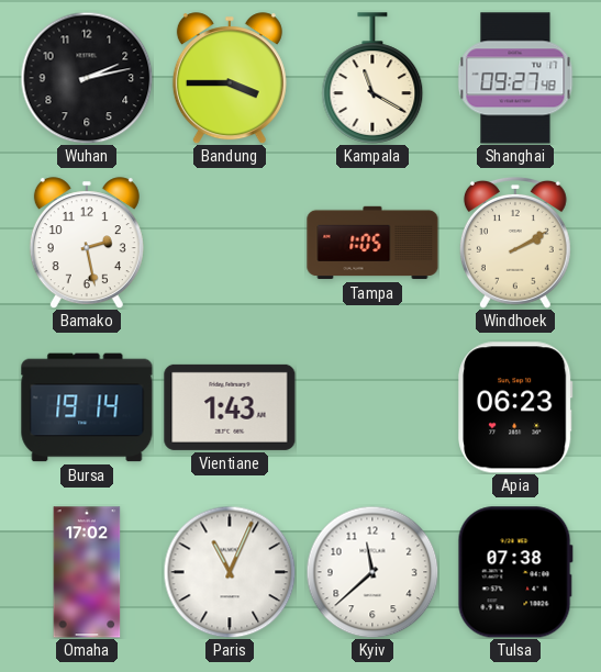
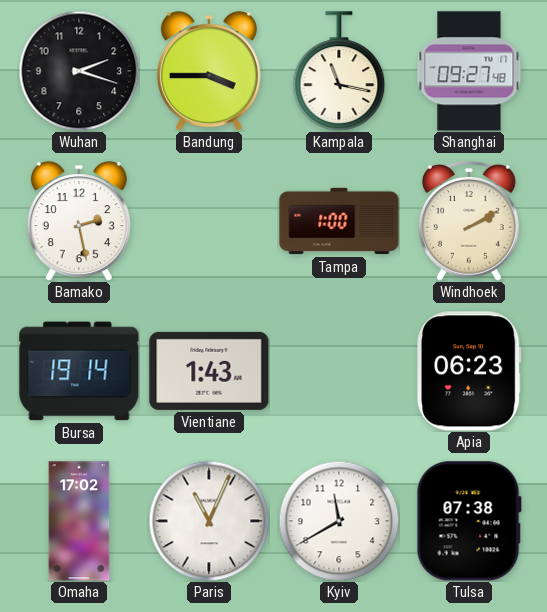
Wuhan: 2:13 -> 2:18
Kampala: 11:20 -> 11:17
Tampa: 1:05 -> 1:00
Kyiv: 11:38 -> 11:40
